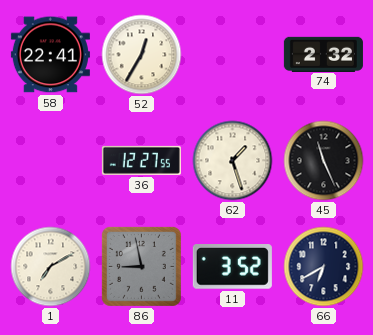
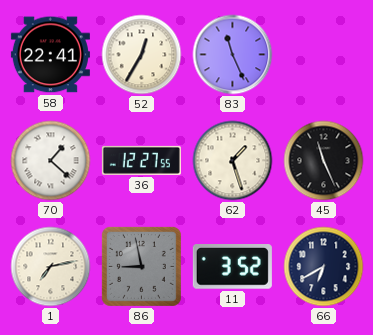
83: none -> 11:26
74: 2:32 -> none
70: none -> 1:22
1: 7:10 -> 7:13
